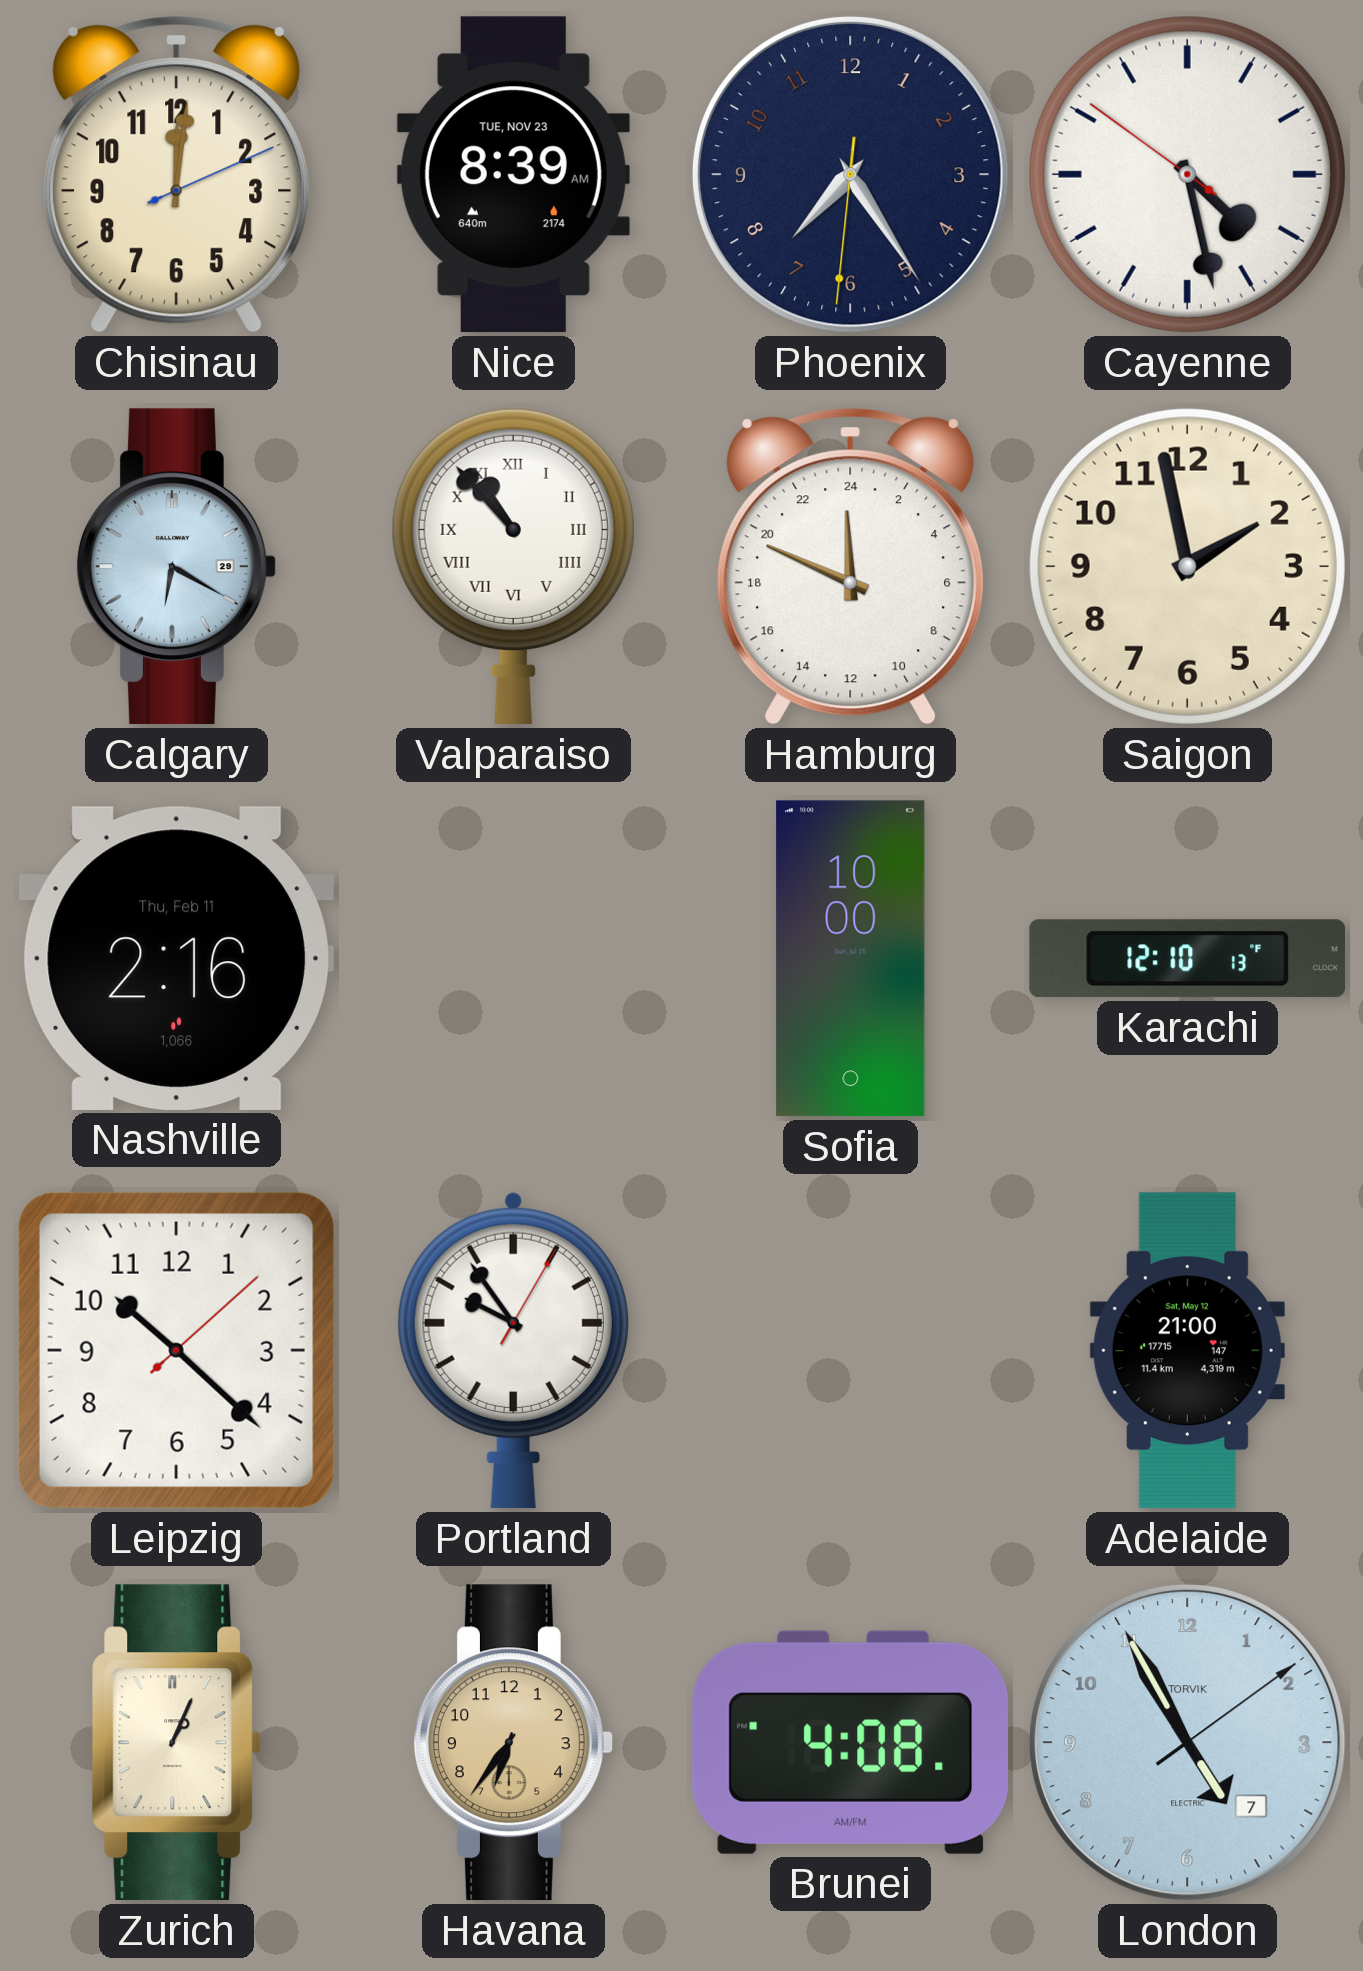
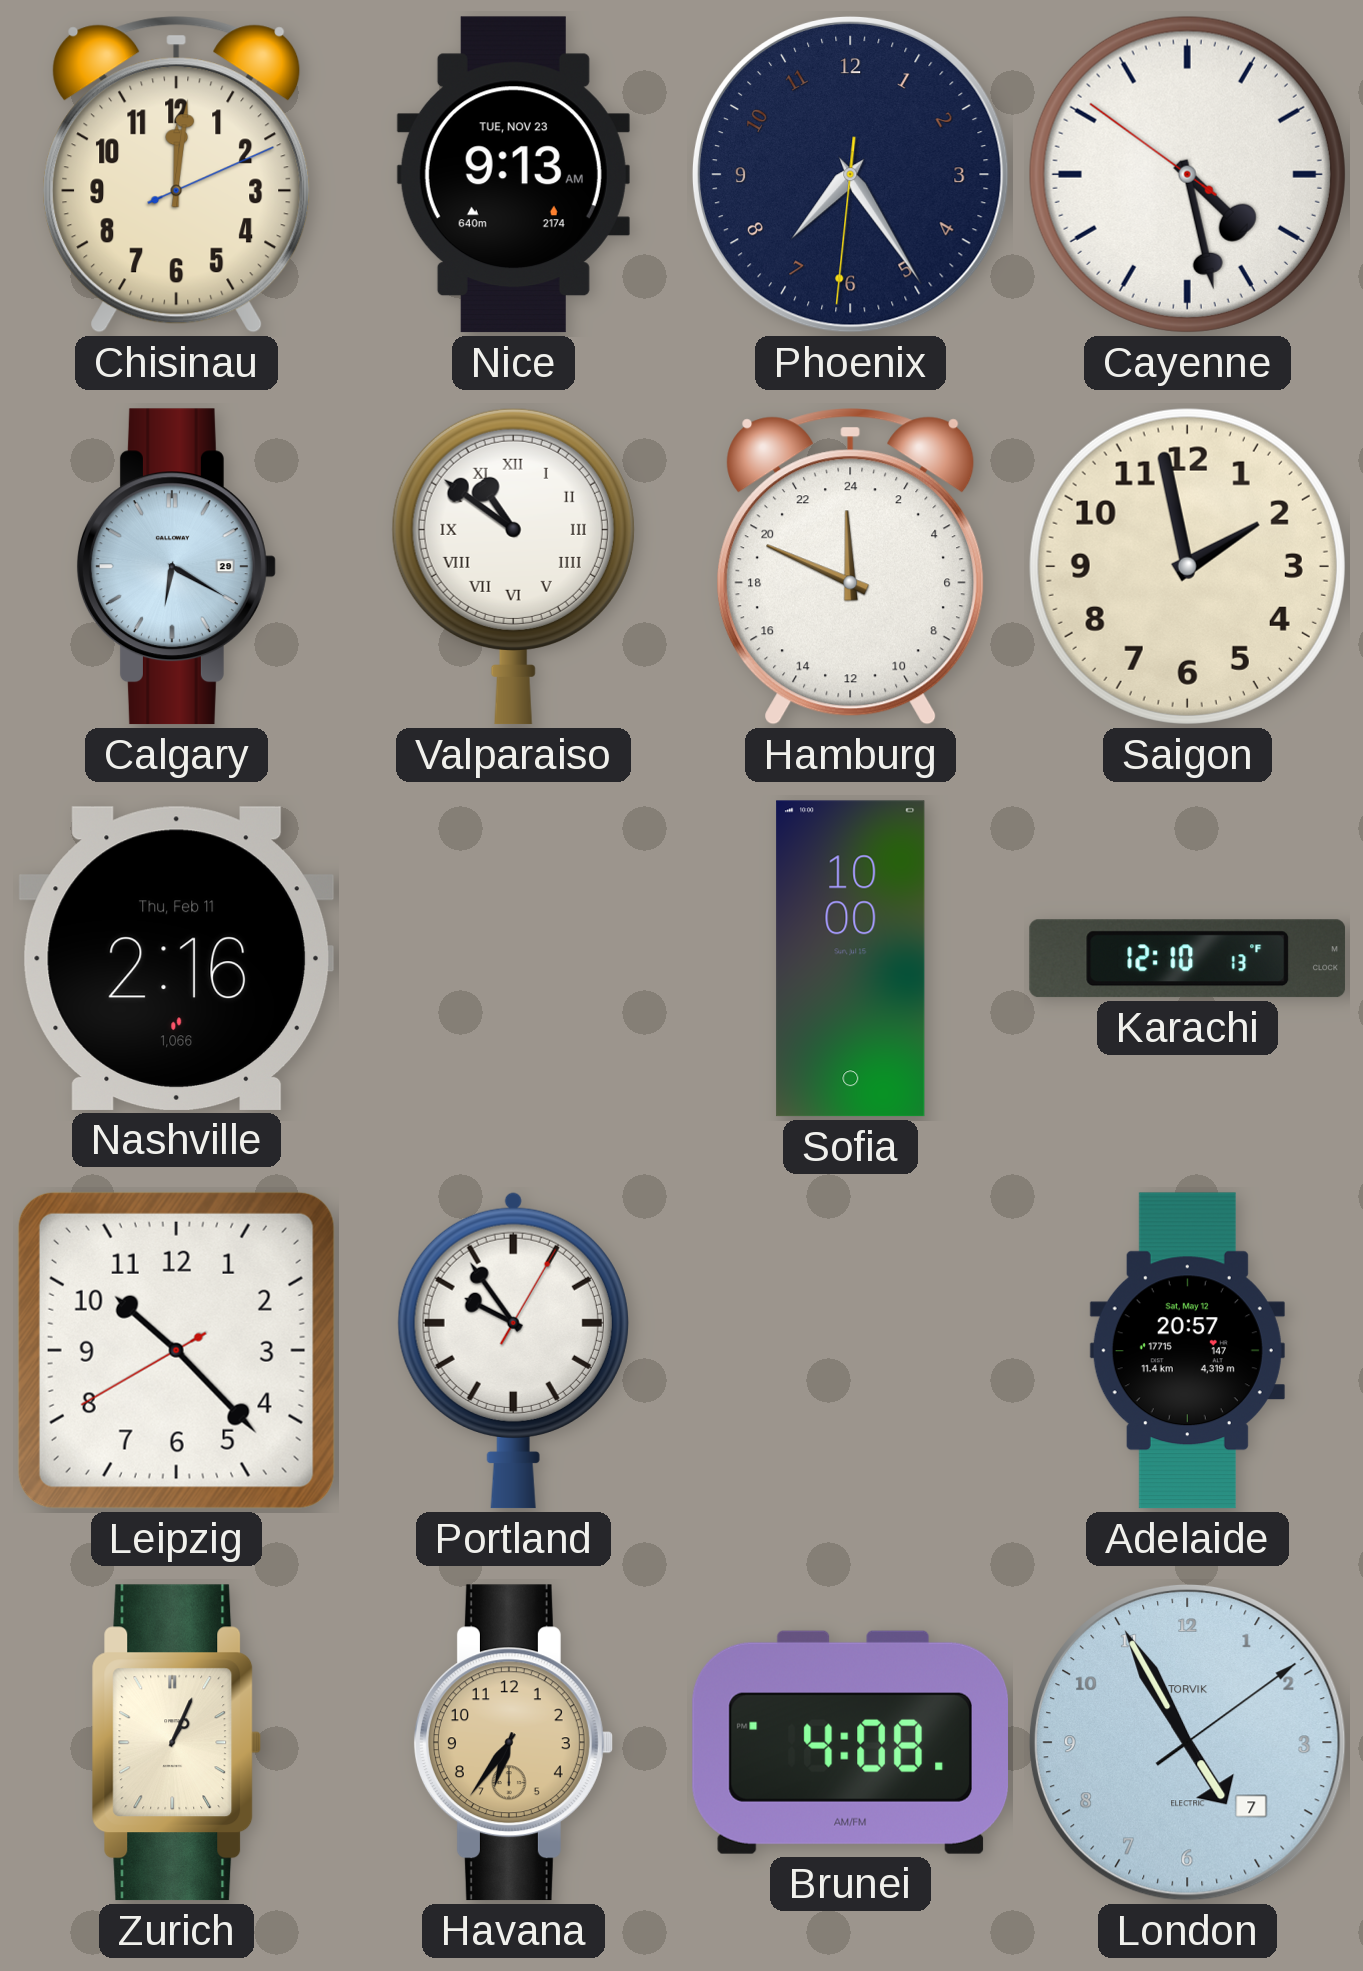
Nice: 8:39 -> 9:13
Valparaiso: 10:53 -> 10:51
Leipzig: 10:22:08 -> 10:22:40
Adelaide: 21:00 -> 20:57
